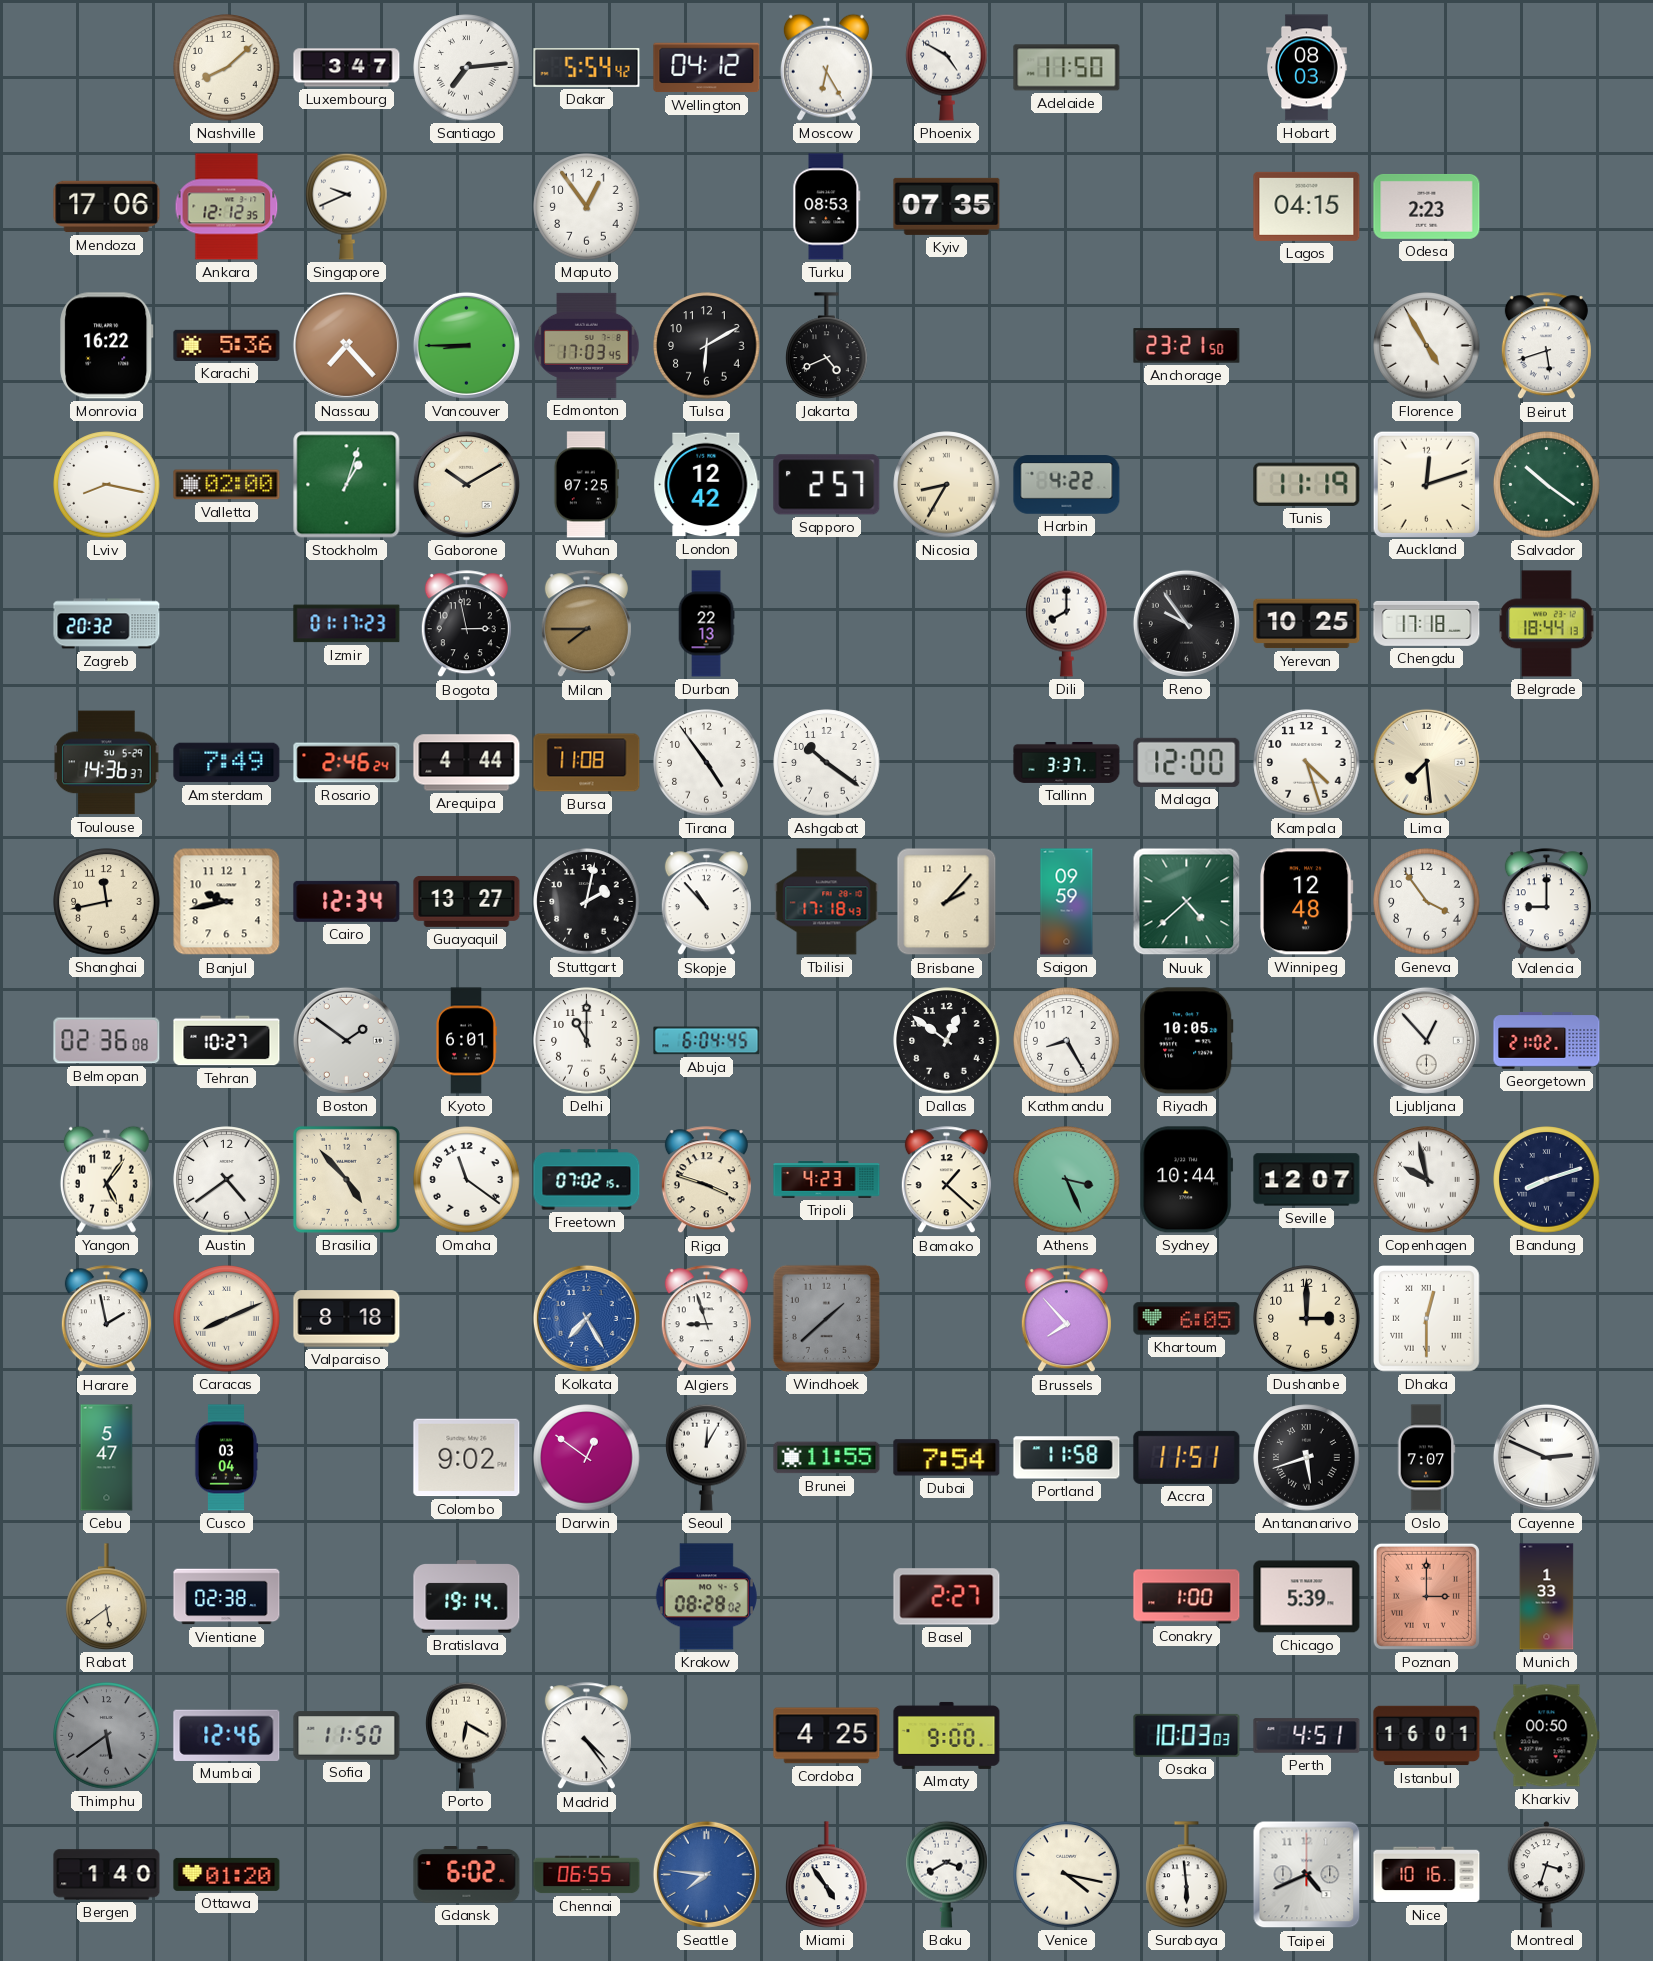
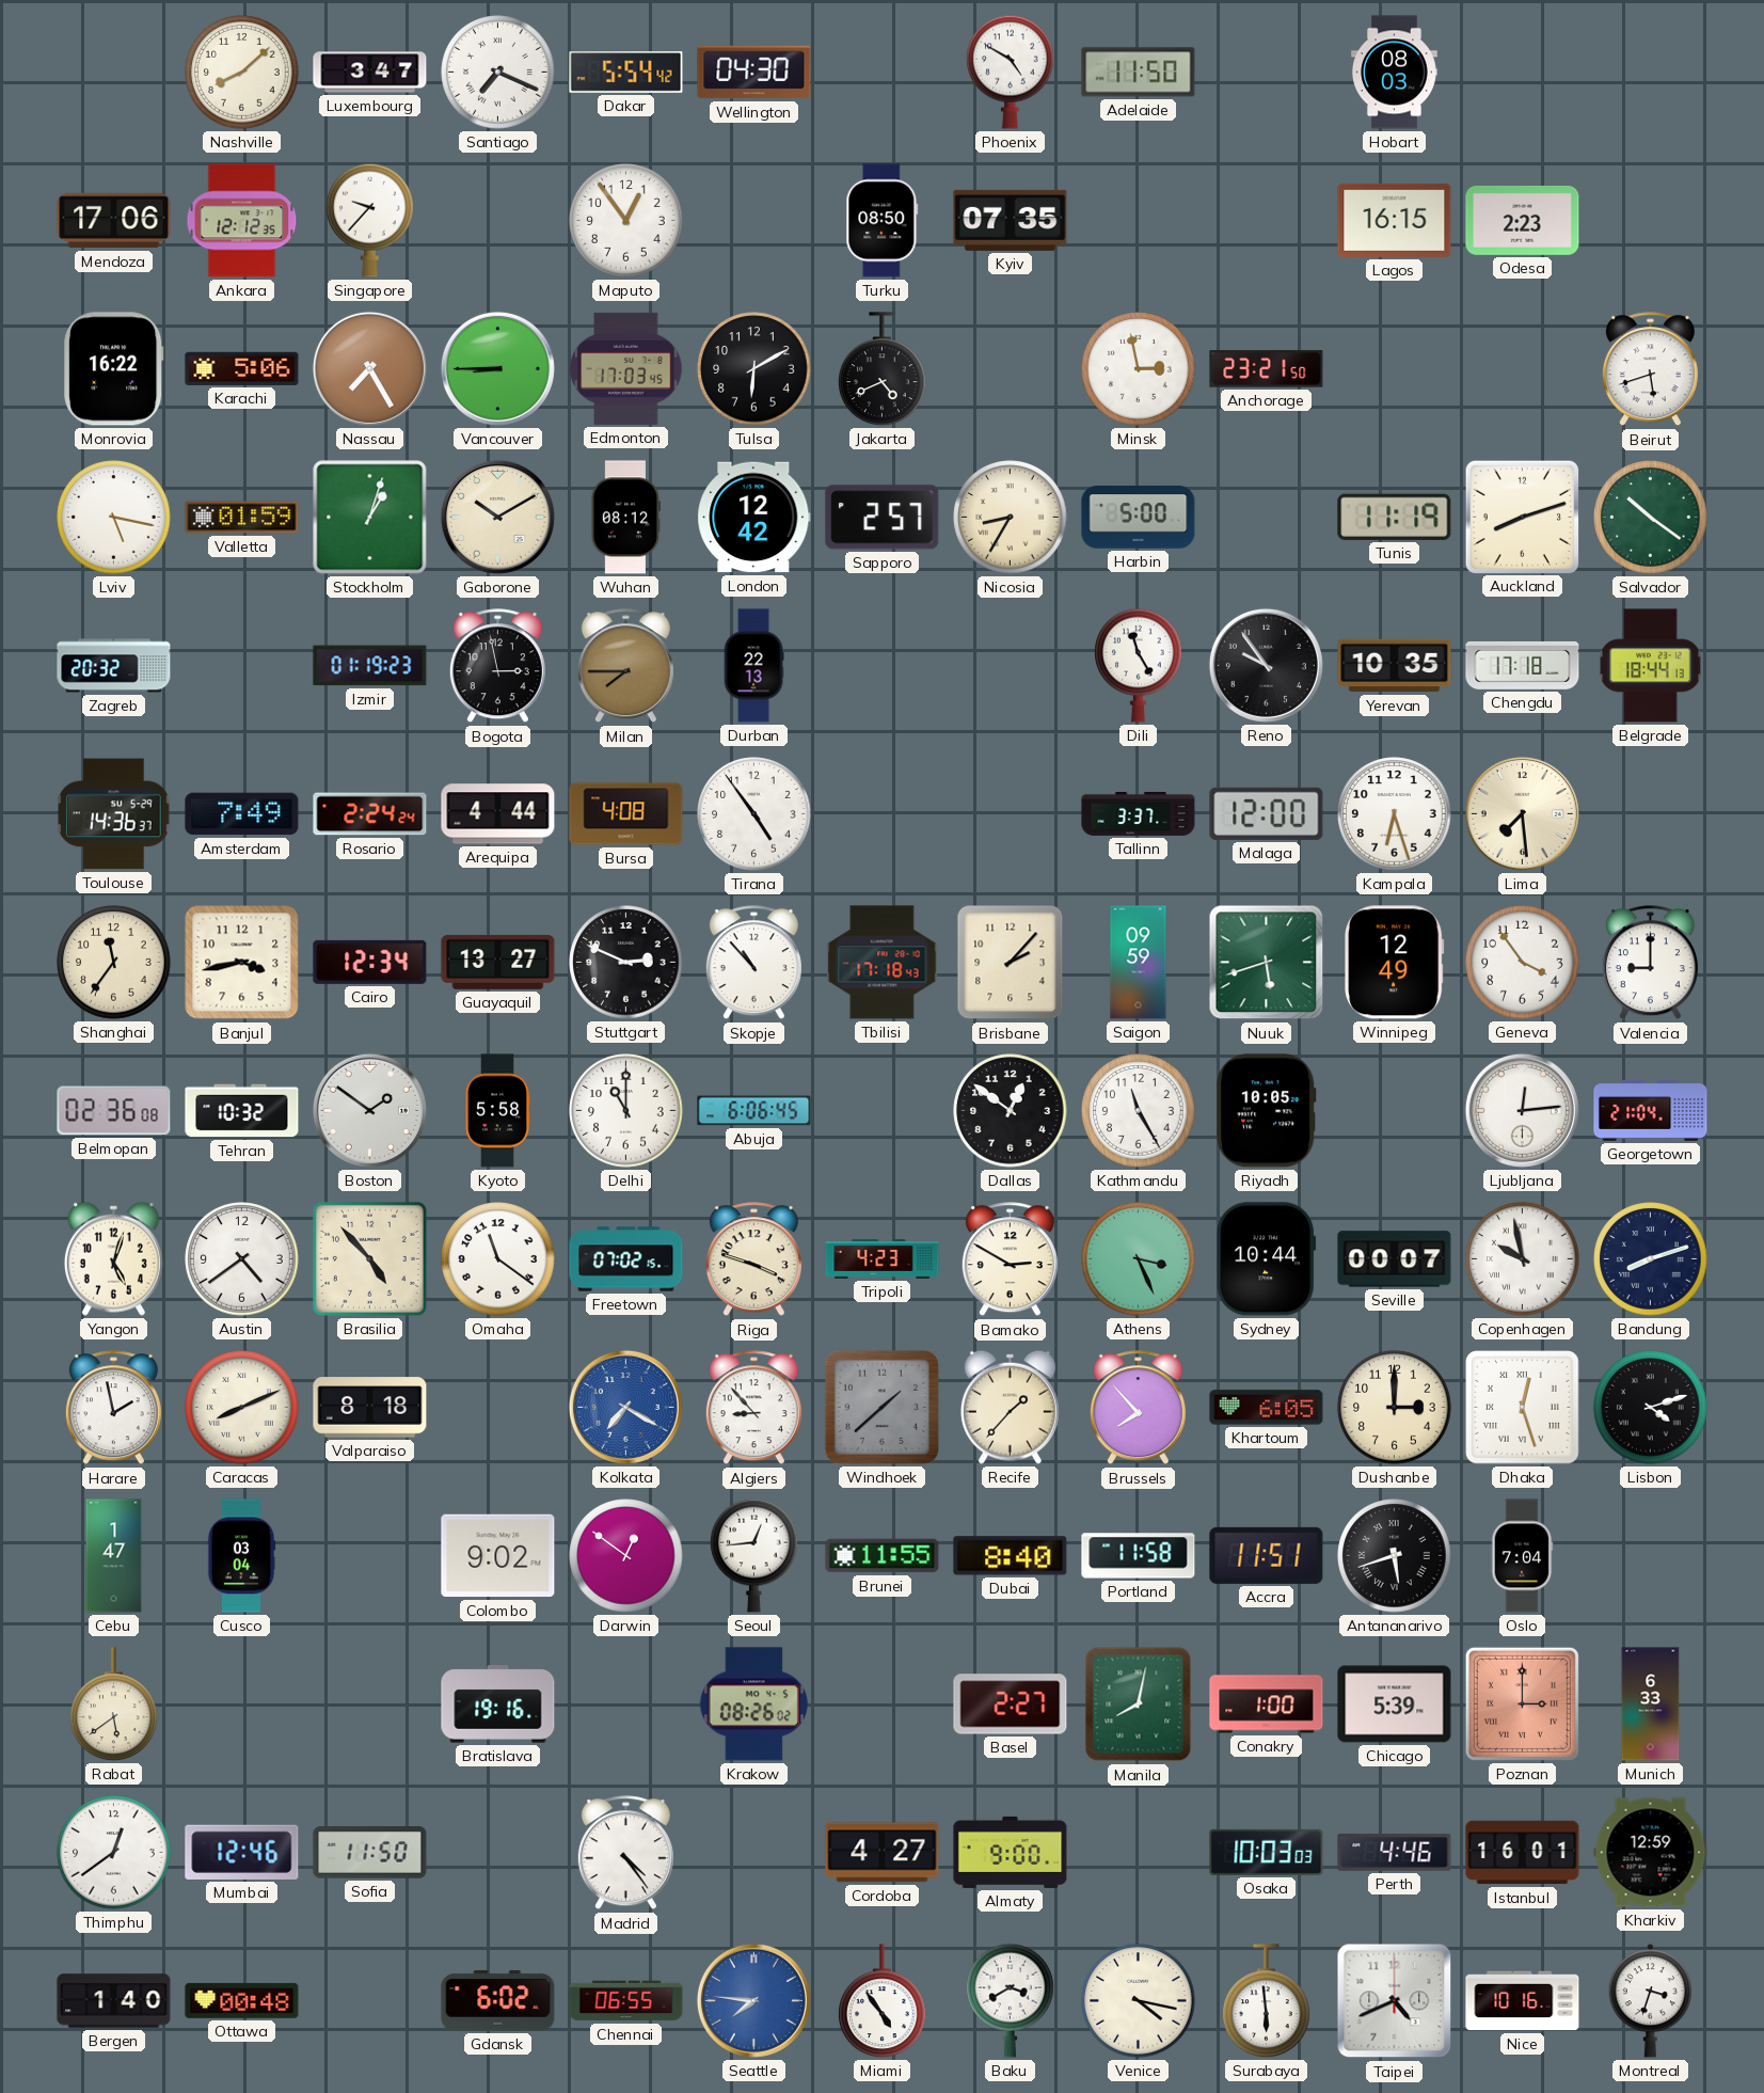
Santiago: 7:14 -> 7:19
Wellington: 04:12 -> 04:30
Moscow: 6:25 -> none
Singapore: 9:41 -> 9:37
Turku: 08:53 -> 08:50
Lagos: 04:15 -> 16:15
Karachi: 5:36 -> 5:06
Nassau: 7:23 -> 7:25
Minsk: none -> 2:58
Florence: 4:55 -> none
Lviv: 8:17 -> 5:17
Valletta: 02:00 -> 01:59
Wuhan: 07:25 -> 08:12
Harbin: 4:22 -> 5:00
Auckland: 12:12 -> 8:12
Izmir: 01:17 -> 01:19
Dili: 8:00 -> 11:25
Yerevan: 10:25 -> 10:35
Rosario: 2:46 -> 2:24
Bursa: 11:08 -> 4:08
Ashgabat: 10:21 -> none
Kampala: 4:27 -> 6:27
Shanghai: 11:43 -> 11:36
Banjul: 9:43 -> 3:43
Stuttgart: 2:02 -> 2:49
Nuuk: 4:38 -> 5:42
Winnipeg: 12:48 -> 12:49
Tehran: 10:27 -> 10:32
Kyoto: 6:01 -> 5:58
Abuja: 6:04 -> 6:06
Kathmandu: 8:25 -> 11:25
Ljubljana: 12:53 -> 12:14
Georgetown: 21:02 -> 21:04
Yangon: 5:06 -> 5:03
Bamako: 1:22 -> 2:50
Seville: 12:07 -> 00:07
Kolkata: 7:25 -> 7:20
Algiers: 8:57 -> 8:53
Recife: none -> 1:37
Dhaka: 12:30 -> 12:27
Lisbon: none -> 4:12
Cebu: 5:47 -> 1:47
Seoul: 12:05 -> 12:44
Dubai: 7:54 -> 8:40
Oslo: 7:07 -> 7:04
Cayenne: 2:49 -> none
Vientiane: 02:38 -> none
Bratislava: 19:14 -> 19:16
Krakow: 08:28 -> 08:26
Manila: none -> 8:02
Munich: 1:33 -> 6:33
Thimphu: 5:39 -> 12:39
Thimphu dial: grey -> white
Porto: 6:20 -> none
Cordoba: 4:25 -> 4:27
Perth: 4:51 -> 4:46
Kharkiv: 00:50 -> 12:59
Ottawa: 01:20 -> 00:48
